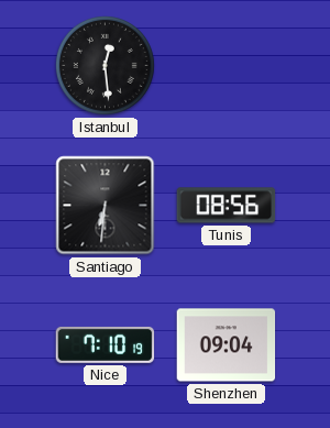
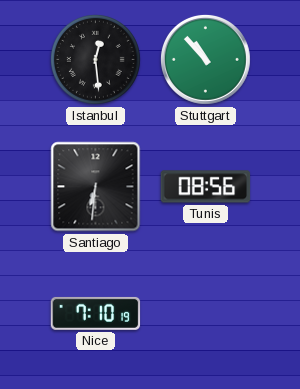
Stuttgart: none -> 10:53
Shenzhen: 09:04 -> none
